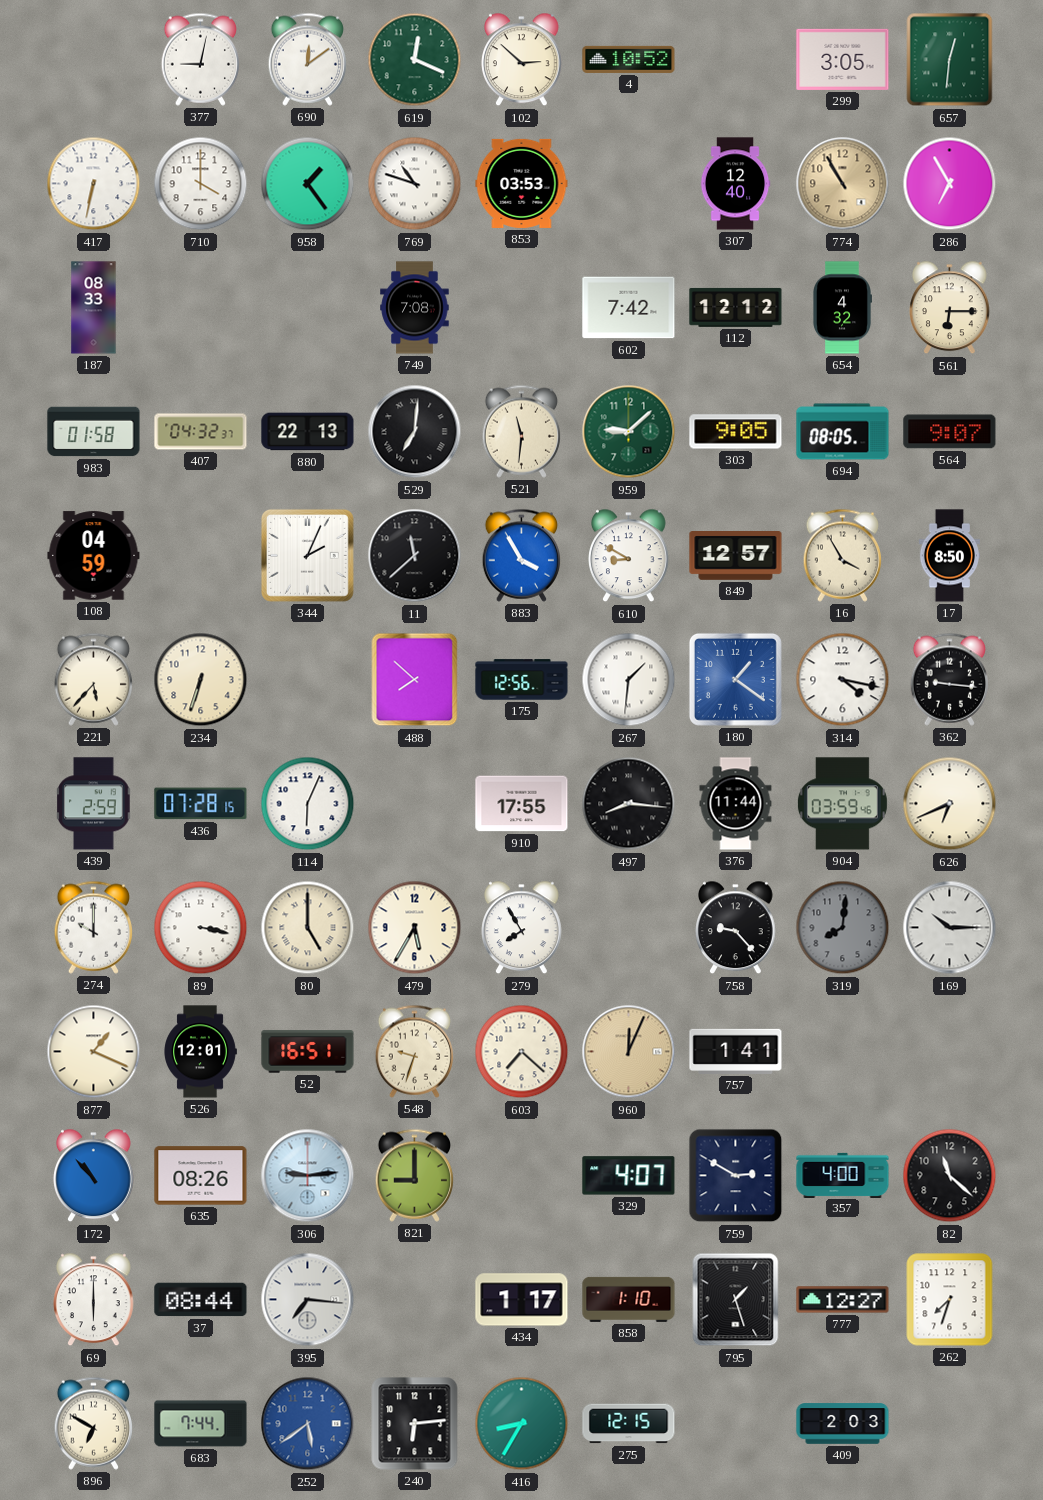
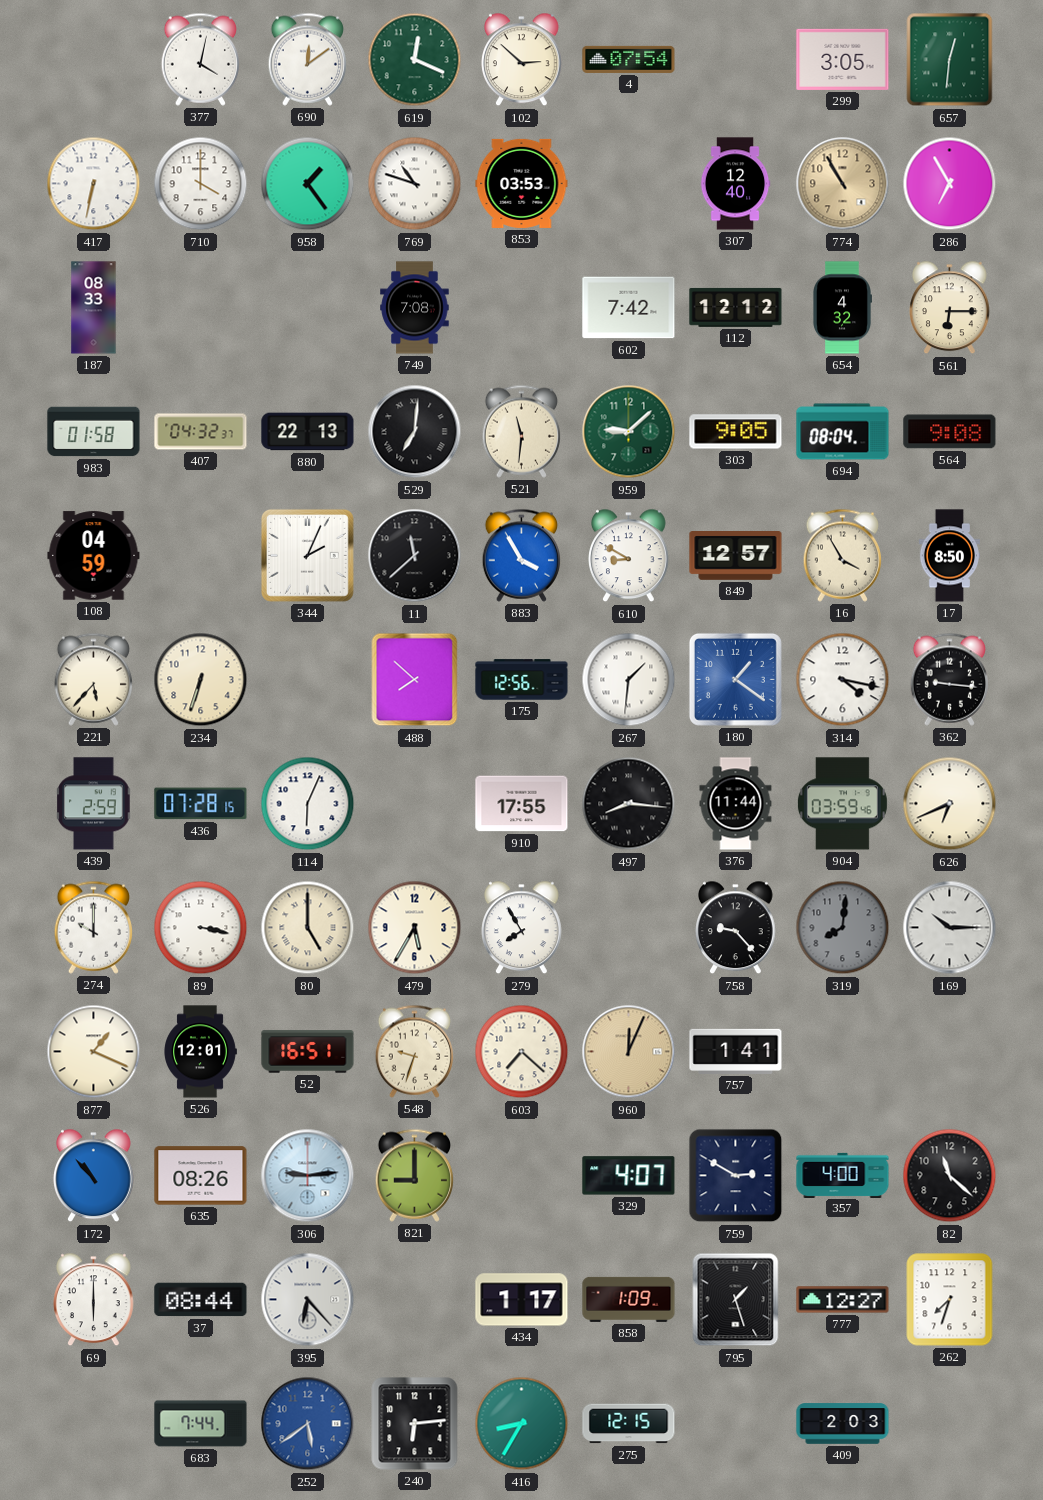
377: 9:02 -> 4:02
4: 10:52 -> 07:54
694: 08:05 -> 08:04
564: 9:07 -> 9:08
395: 7:16 -> 6:23
858: 1:10 -> 1:09
896: 6:50 -> none
